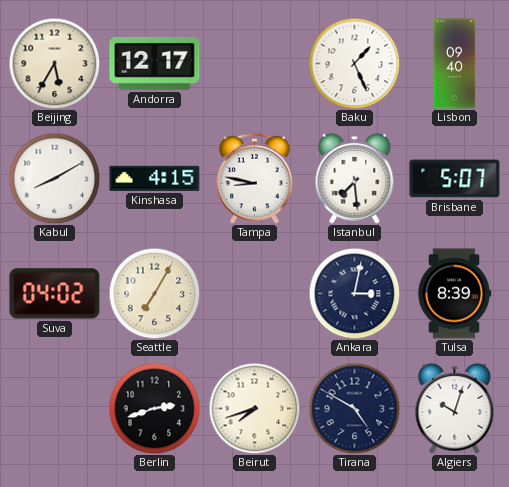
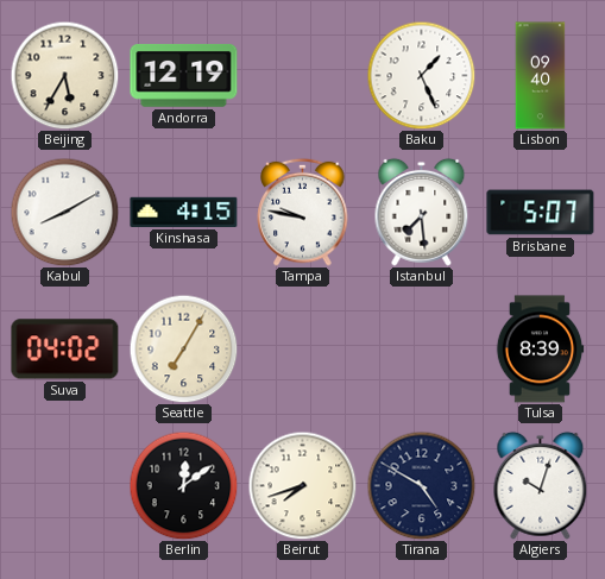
Andorra: 12:17 -> 12:19
Tampa: 8:47 -> 9:47
Ankara: 3:02 -> none
Berlin: 2:42 -> 12:09
